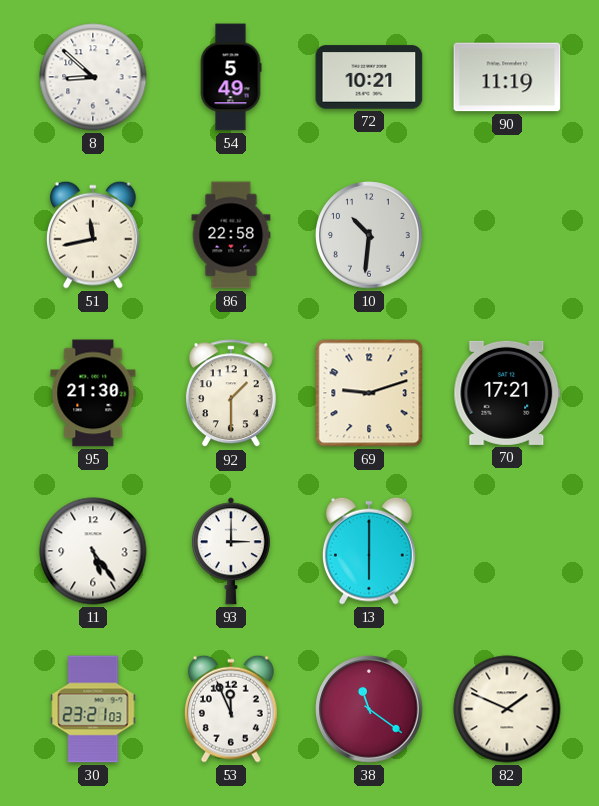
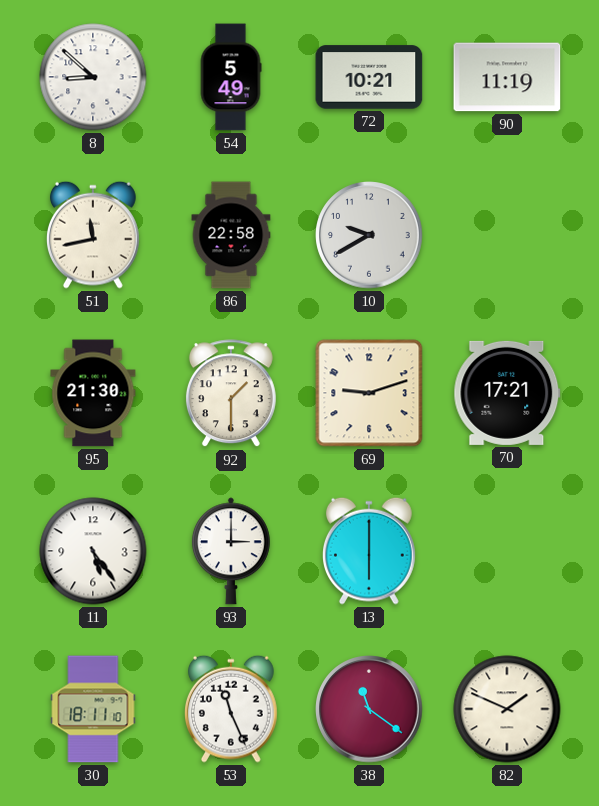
10: 10:31 -> 9:40
30: 23:21 -> 18:11
53: 11:56 -> 11:26
